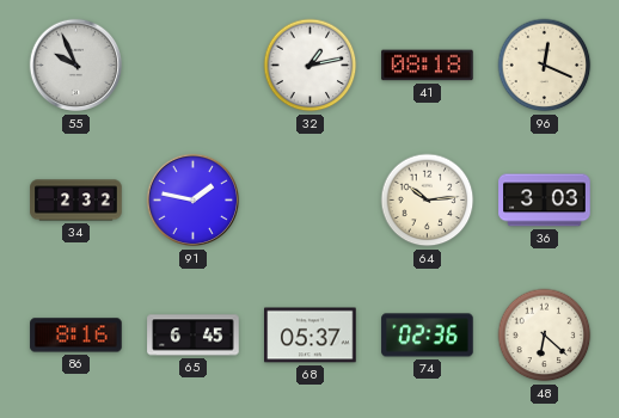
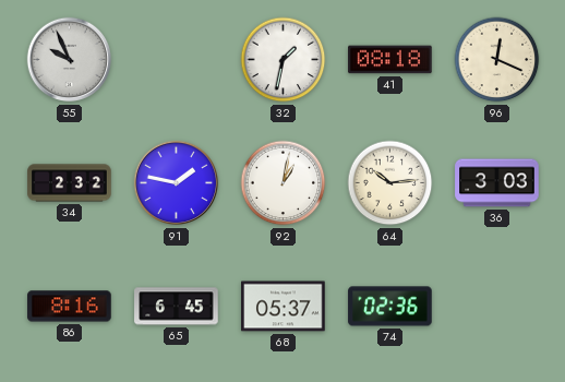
32: 1:13 -> 1:32
92: none -> 1:02
48: 6:22 -> none
